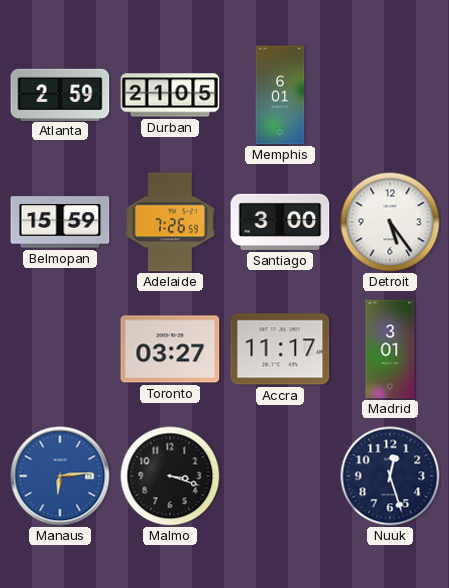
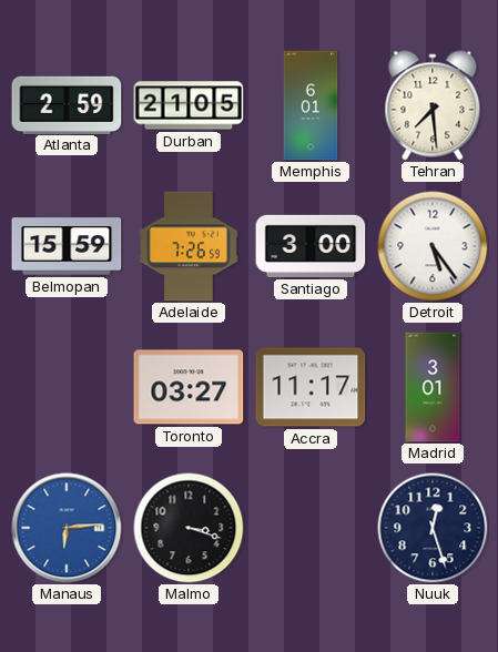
Tehran: none -> 7:29
